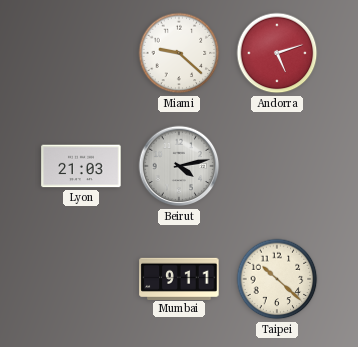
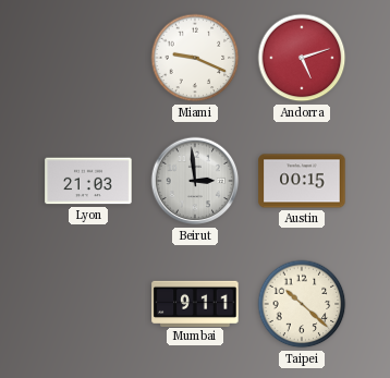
Miami: 9:22 -> 9:19
Beirut: 4:13 -> 2:59
Austin: none -> 00:15
